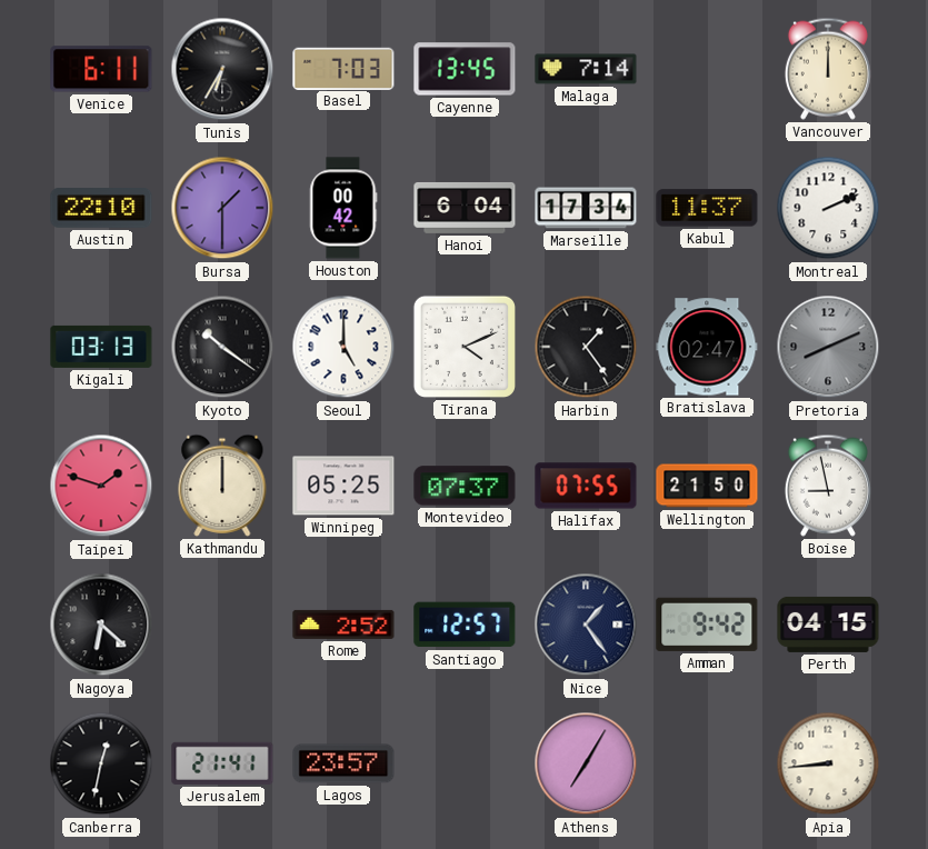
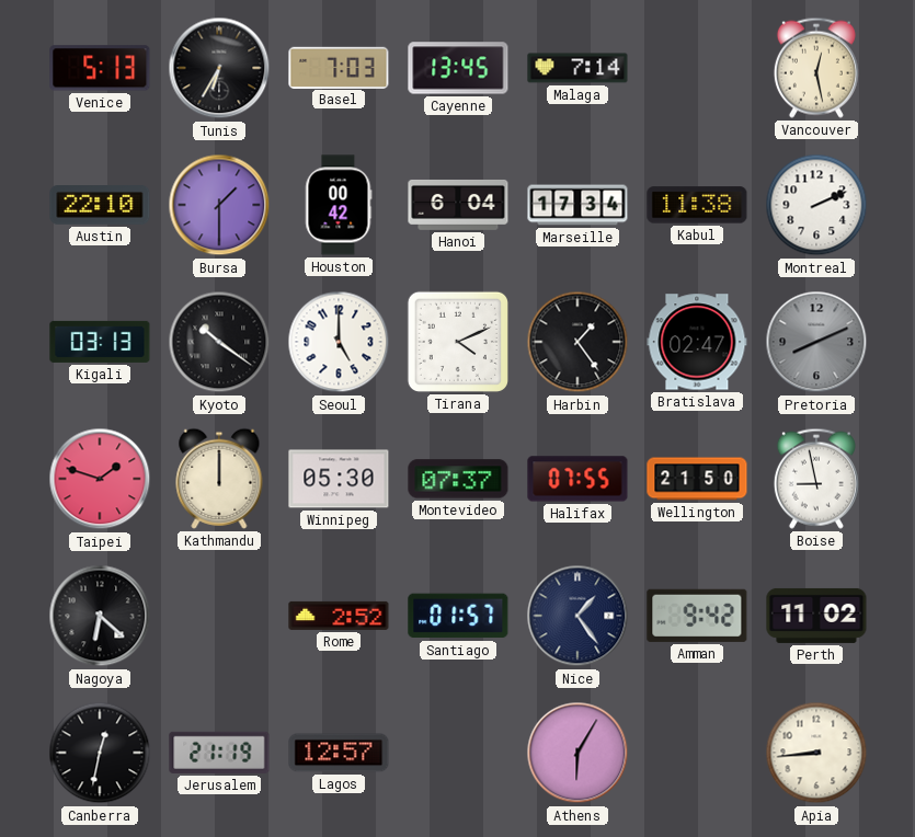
Venice: 6:11 -> 5:13
Vancouver: 12:00 -> 12:28
Kabul: 11:37 -> 11:38
Winnipeg: 05:25 -> 05:30
Santiago: 12:57 -> 01:57
Perth: 04:15 -> 11:02
Jerusalem: 21:41 -> 21:19
Lagos: 23:57 -> 12:57
Athens: 7:05 -> 6:05
